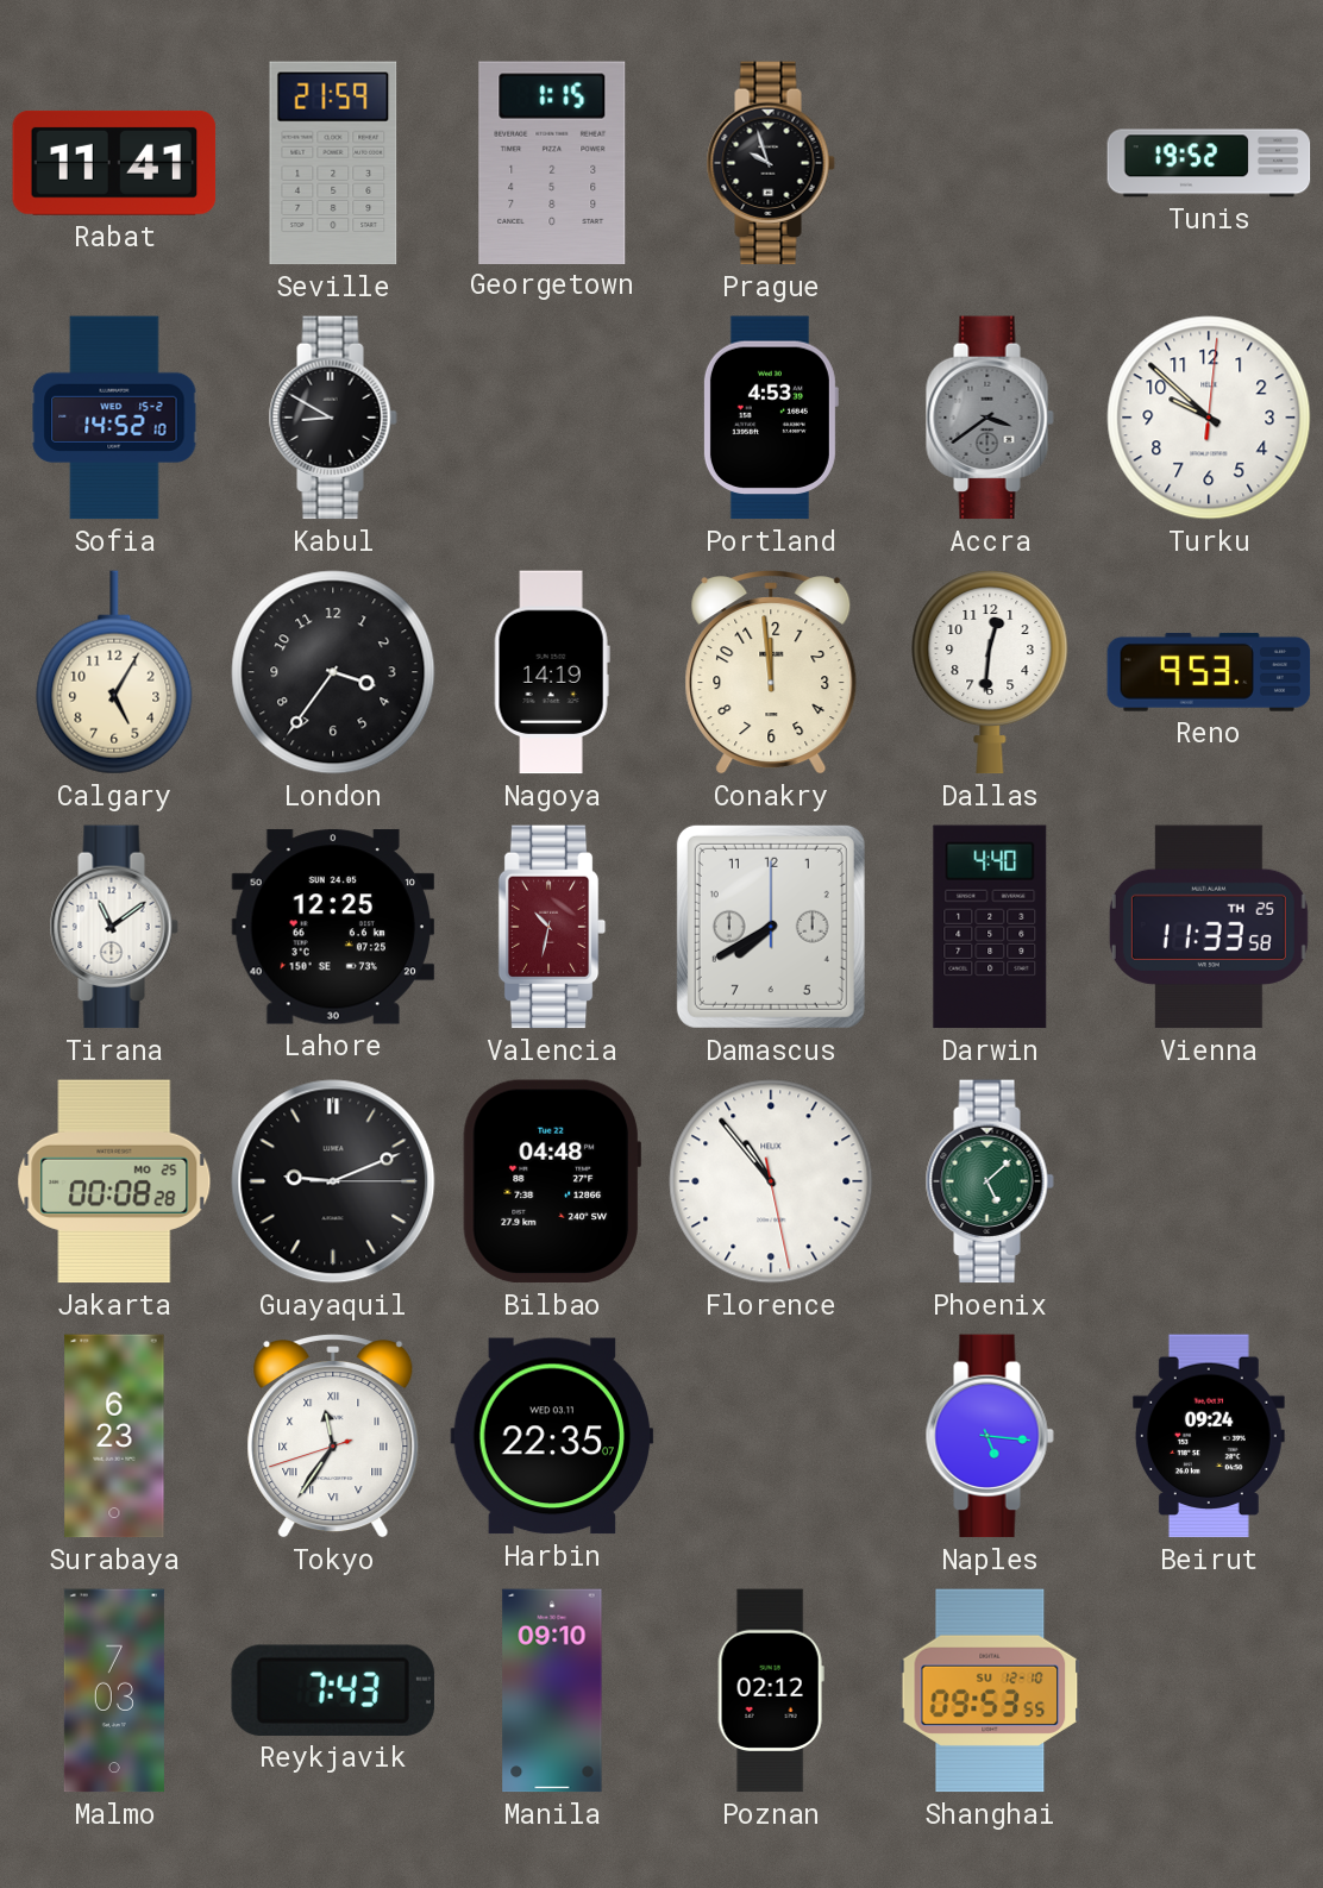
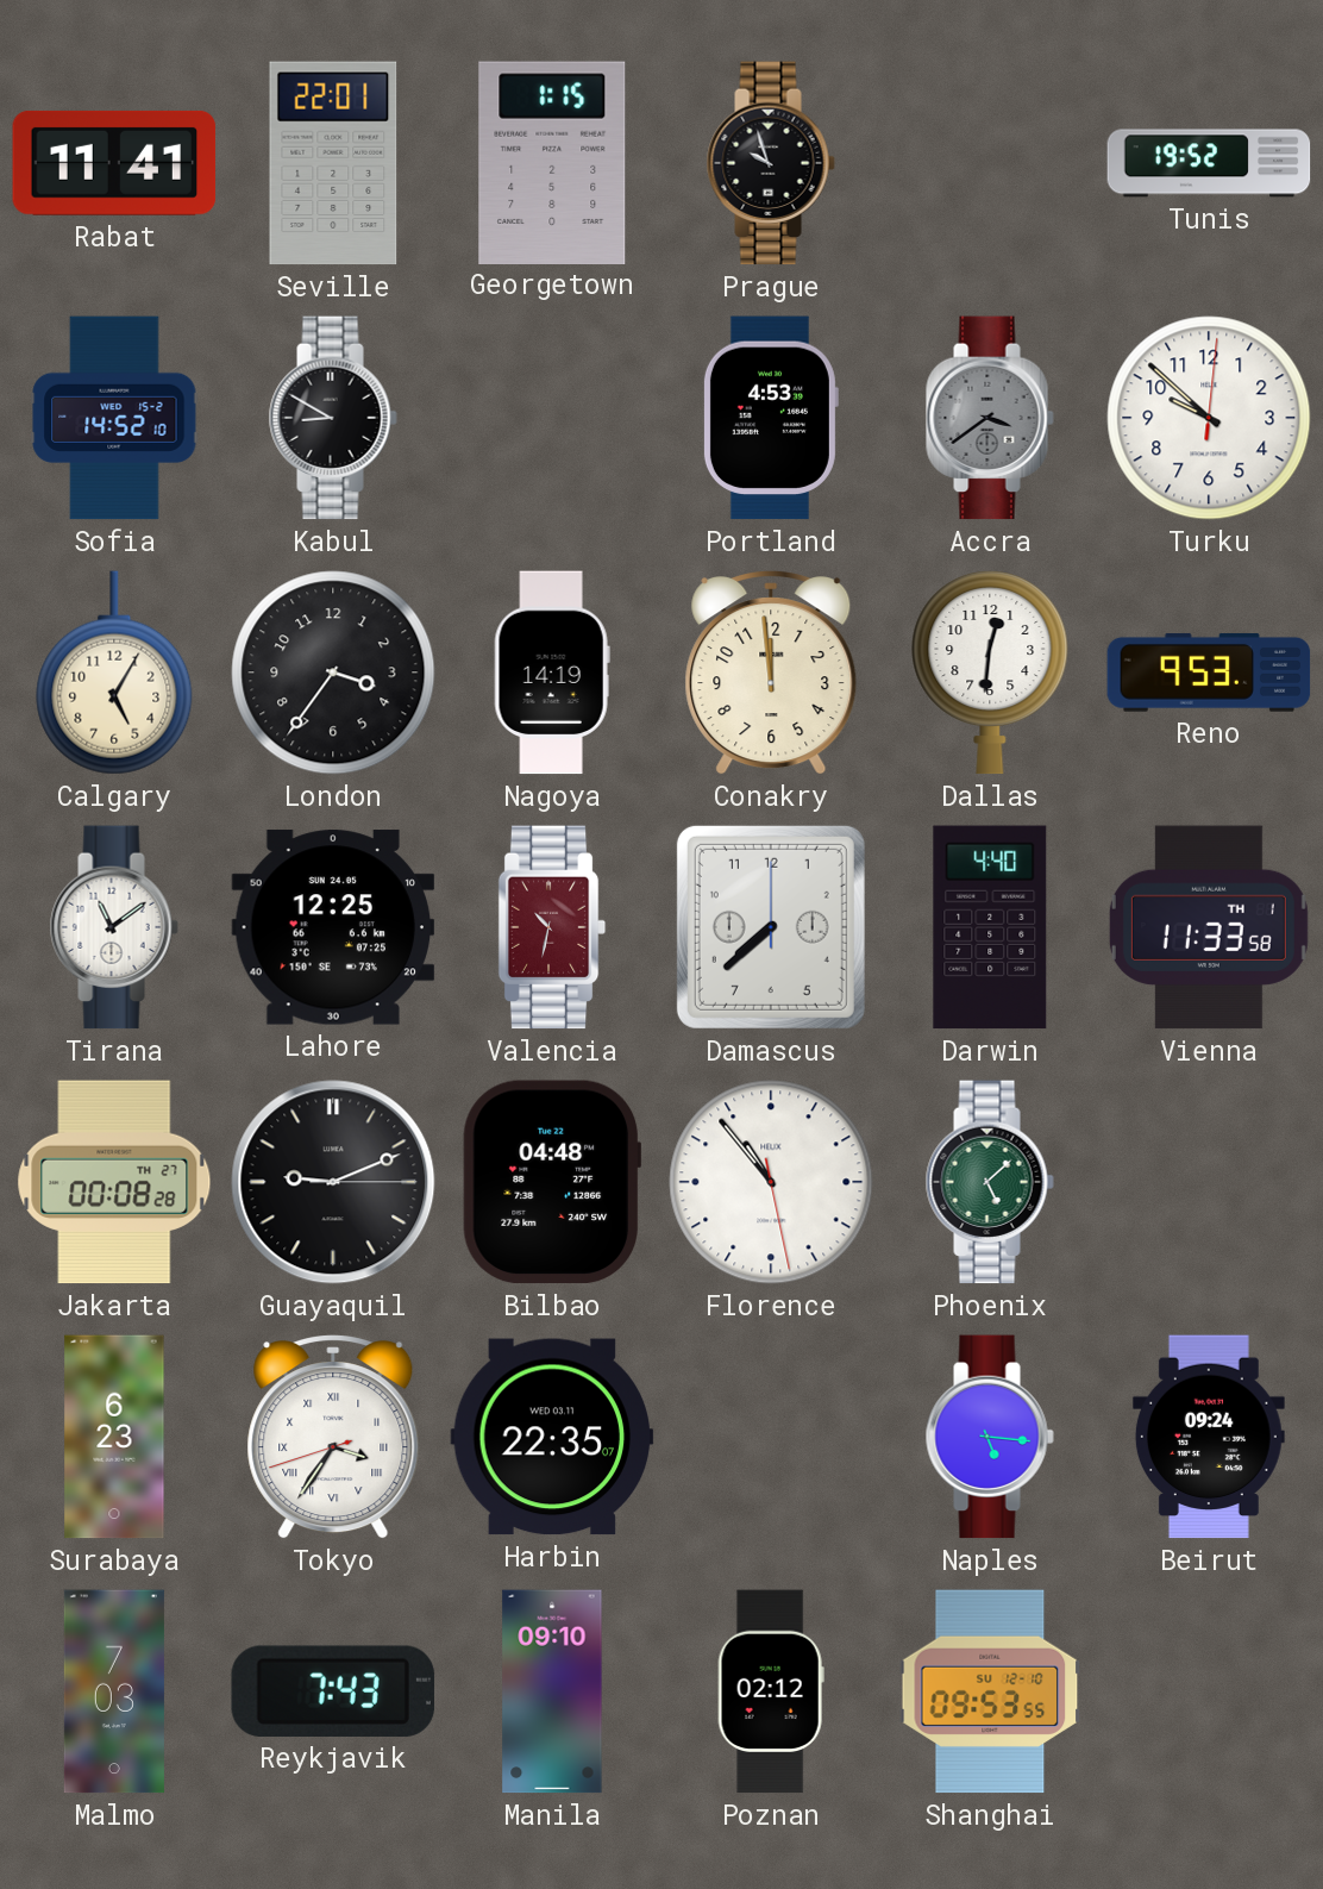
Seville: 21:59 -> 22:01
Damascus: 7:40 -> 7:38
Vienna date: TH 25 -> TH 1
Jakarta date: MO 25 -> TH 27
Tokyo: 11:35 -> 3:35
